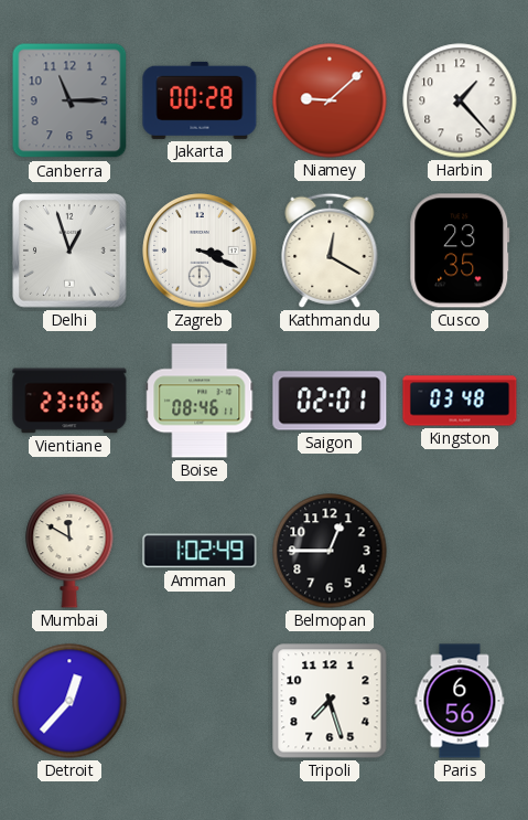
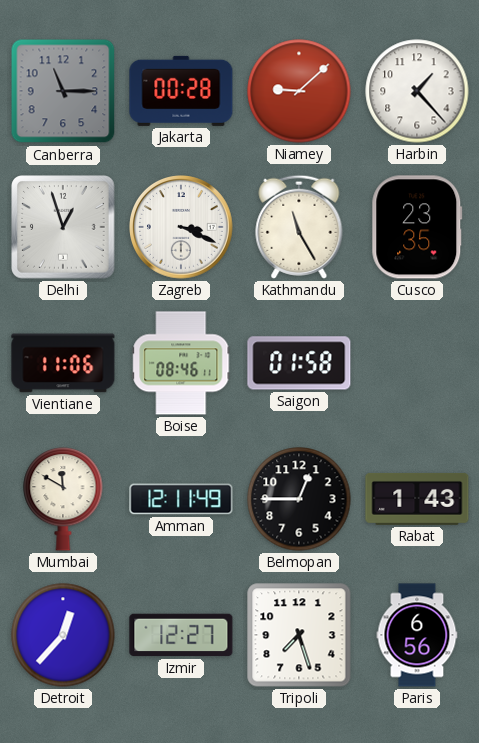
Kathmandu: 12:20 -> 11:25
Vientiane: 23:06 -> 11:06
Saigon: 02:01 -> 01:58
Kingston: 03:48 -> none
Amman: 1:02 -> 12:11
Rabat: none -> 1:43
Izmir: none -> 12:27
